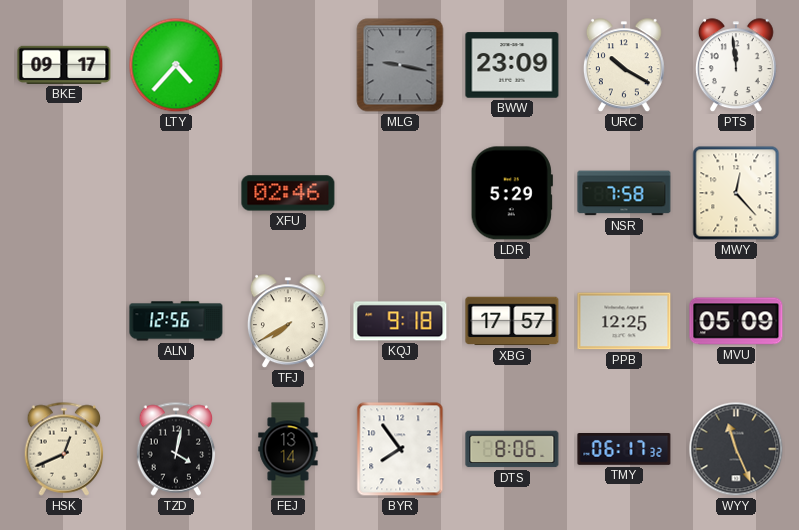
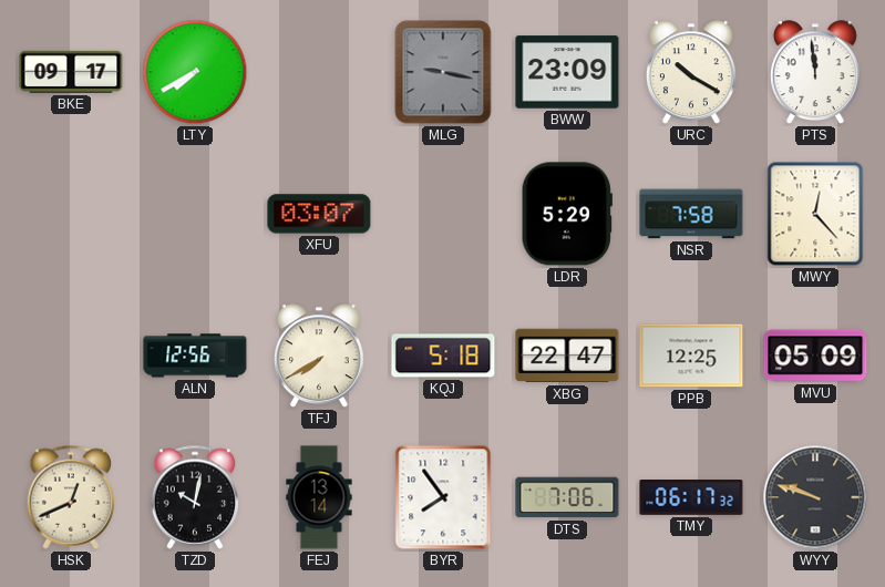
LTY: 4:37 -> 7:40
XFU: 02:46 -> 03:07
KQJ: 9:18 -> 5:18
XBG: 17:57 -> 22:47
TZD: 4:02 -> 10:02
DTS: 8:06 -> 7:06
WYY: 11:26 -> 9:48
